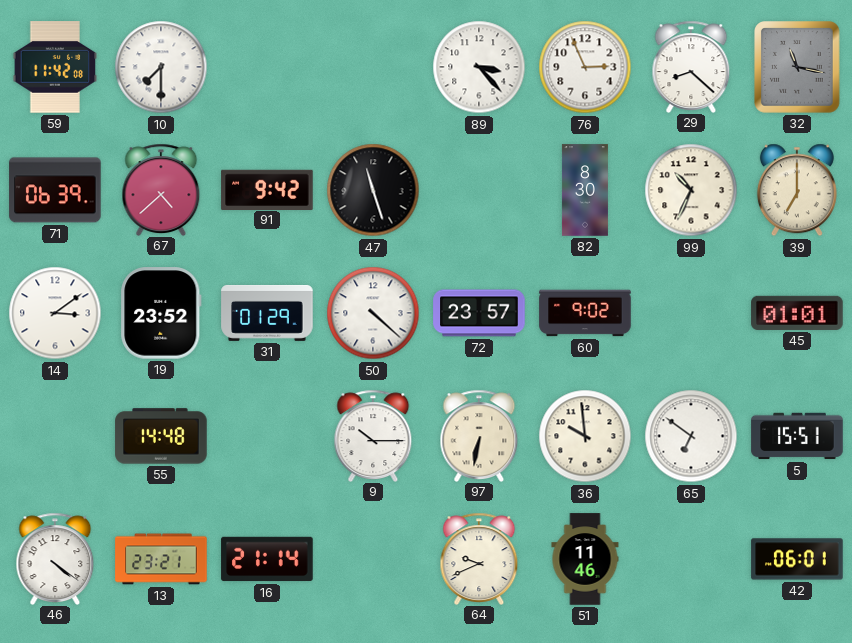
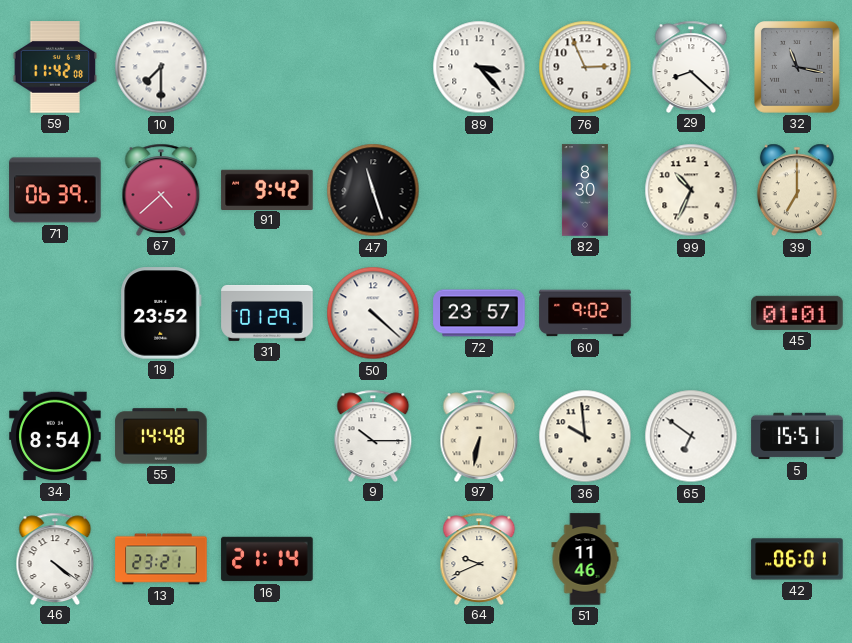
14: 3:09 -> none
34: none -> 8:54
